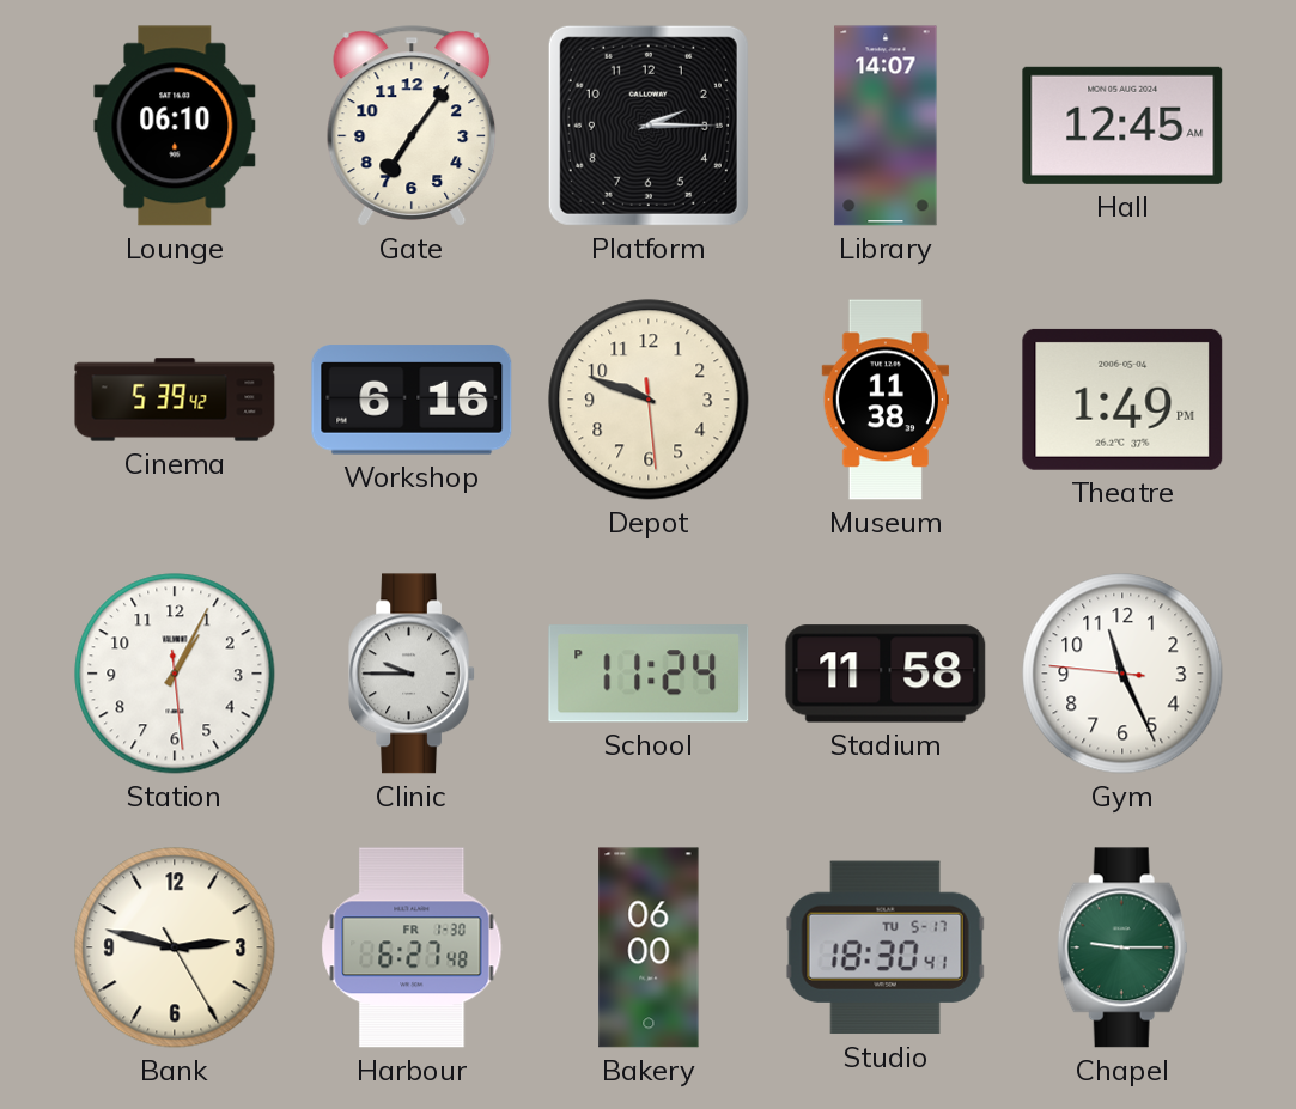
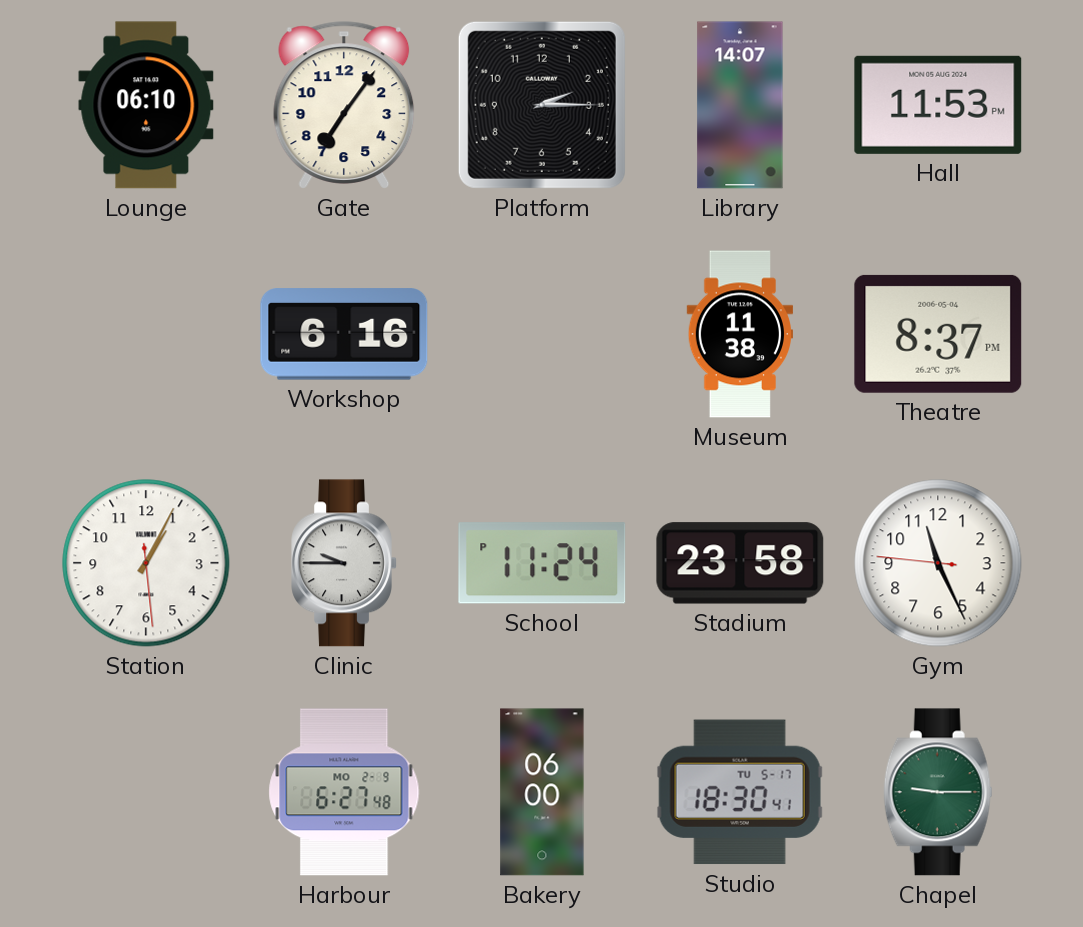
Hall: 12:45 -> 11:53
Cinema: 5:39 -> none
Depot: 9:48 -> none
Theatre: 1:49 -> 8:37
Stadium: 11:58 -> 23:58
Bank: 2:47 -> none
Harbour date: FR 1-30 -> MO 2-9
